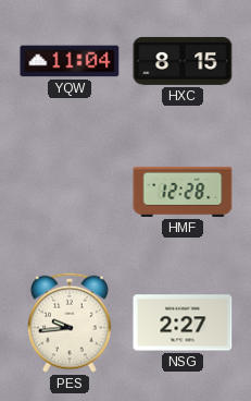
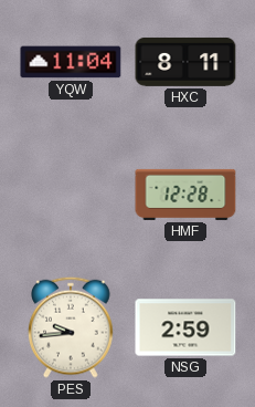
HXC: 8:15 -> 8:11
NSG: 2:27 -> 2:59
